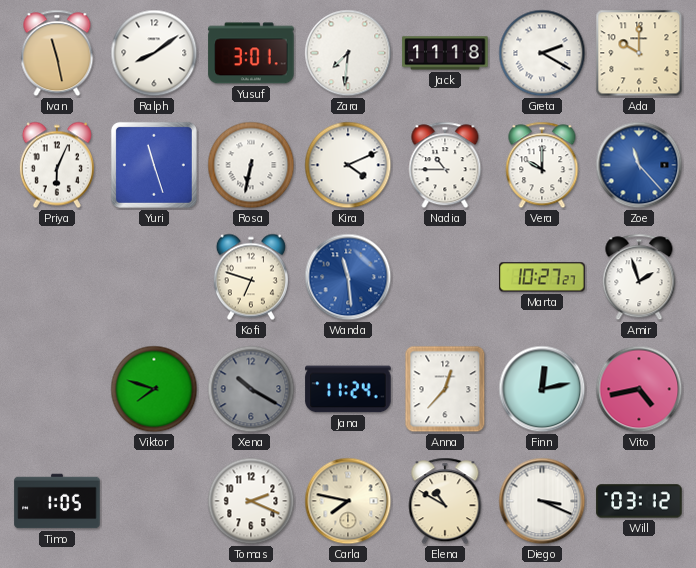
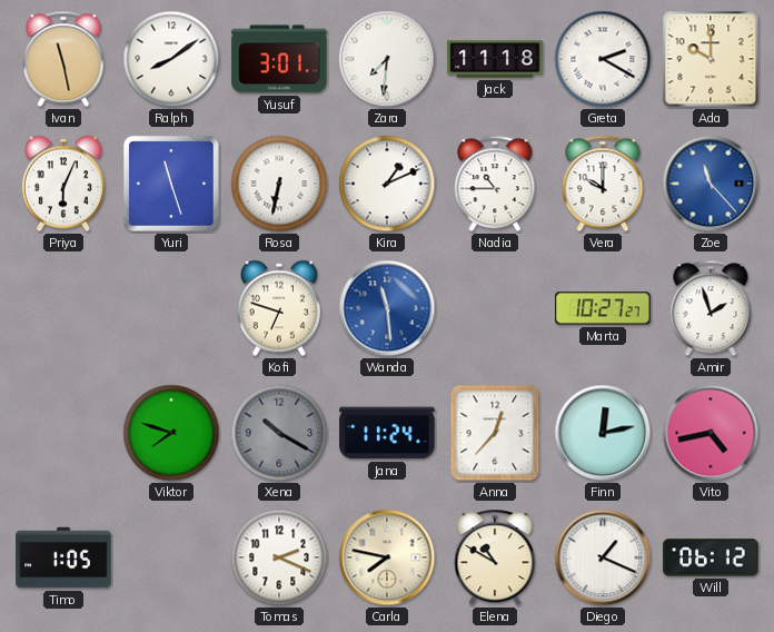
Kira: 4:11 -> 1:11
Diego: 3:19 -> 1:19
Will: 03:12 -> 06:12
